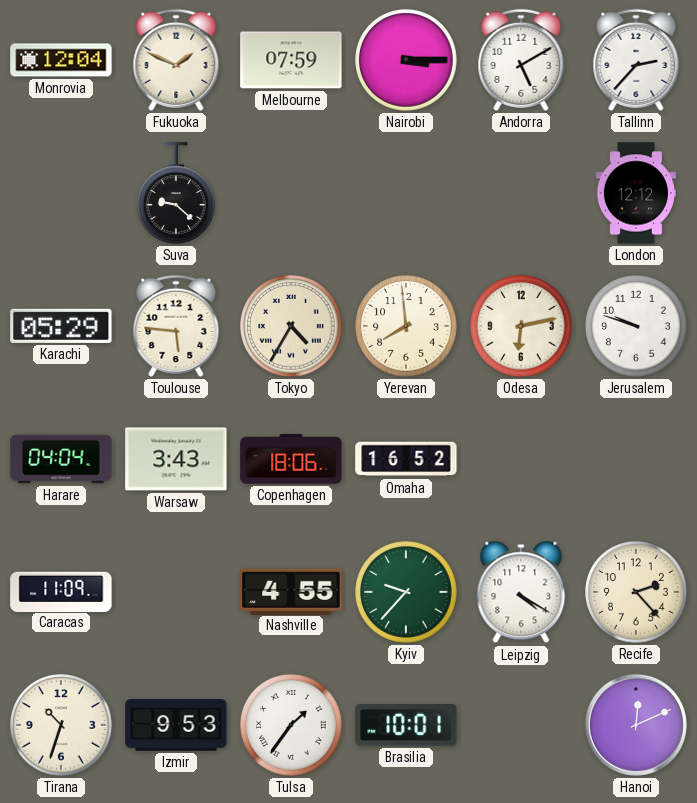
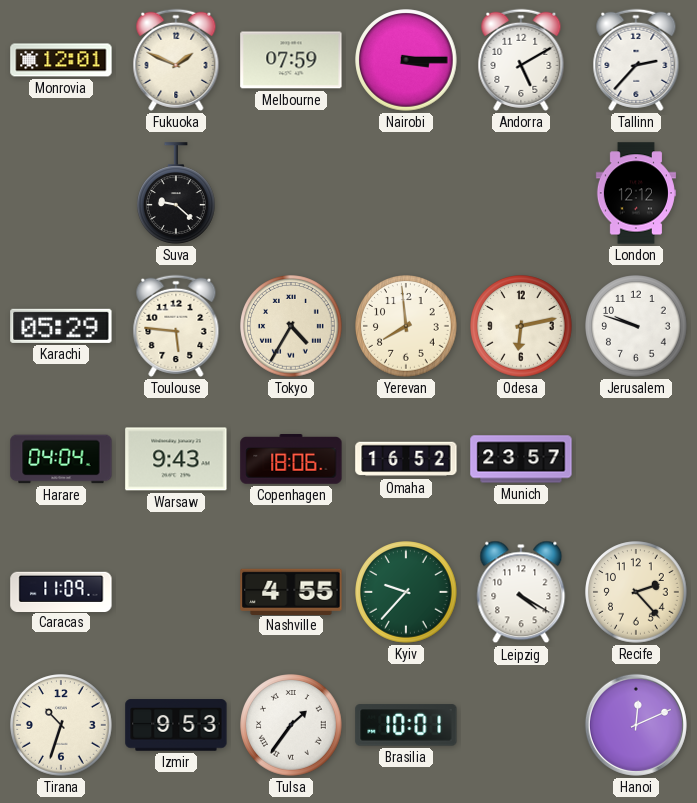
Monrovia: 12:04 -> 12:01
Warsaw: 3:43 -> 9:43
Munich: none -> 23:57
